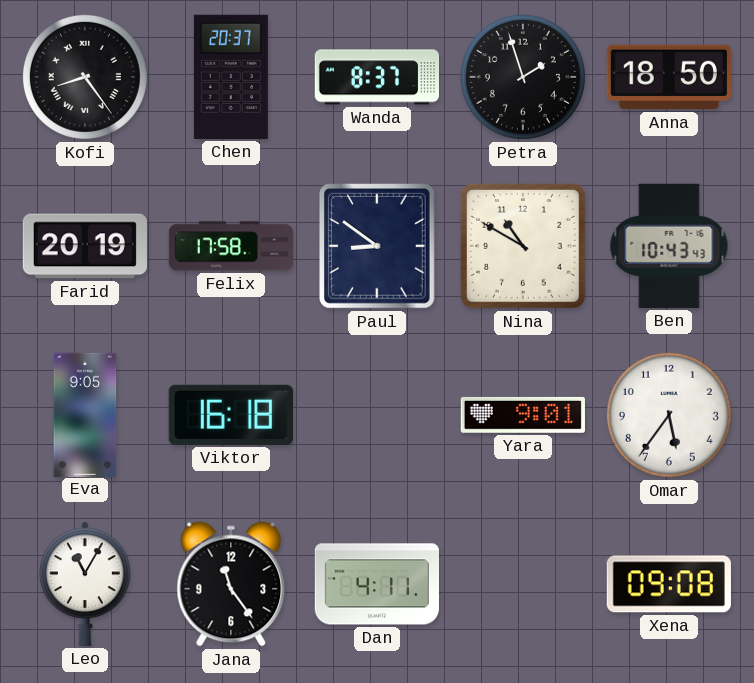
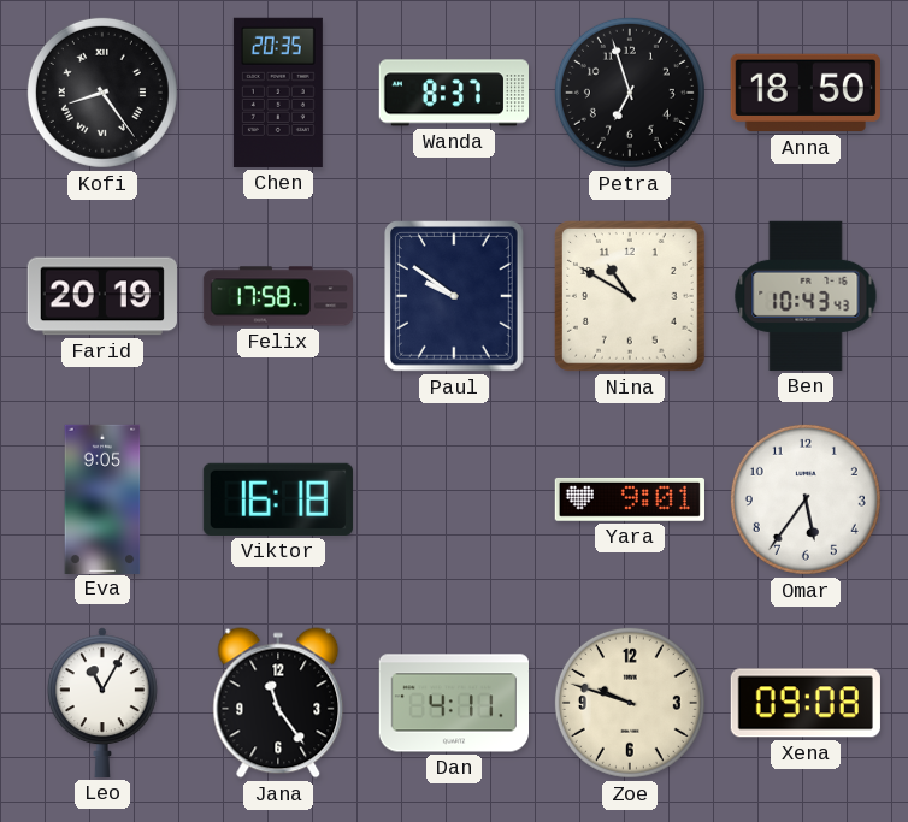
Chen: 20:37 -> 20:35
Petra: 1:57 -> 6:57
Paul: 8:51 -> 9:51
Zoe: none -> 9:48
